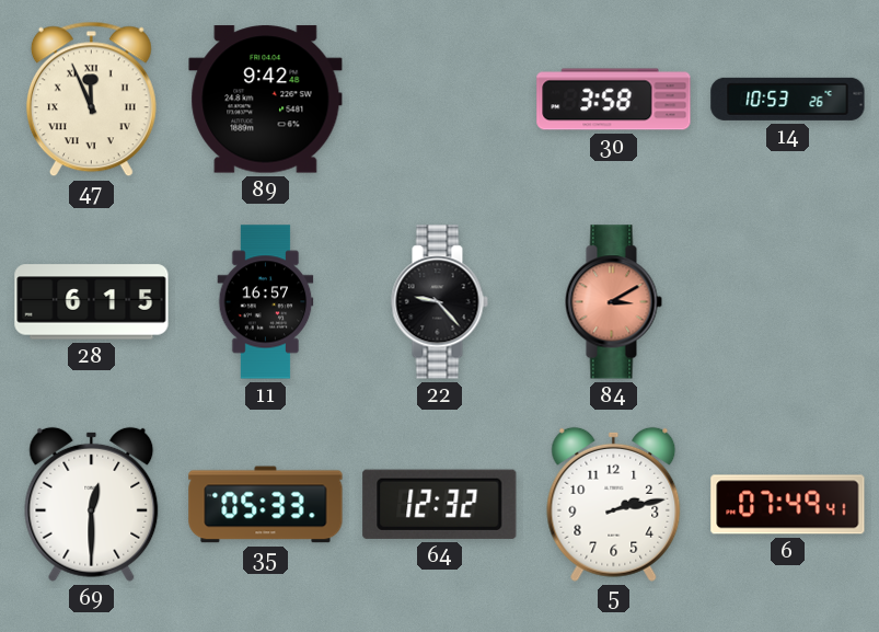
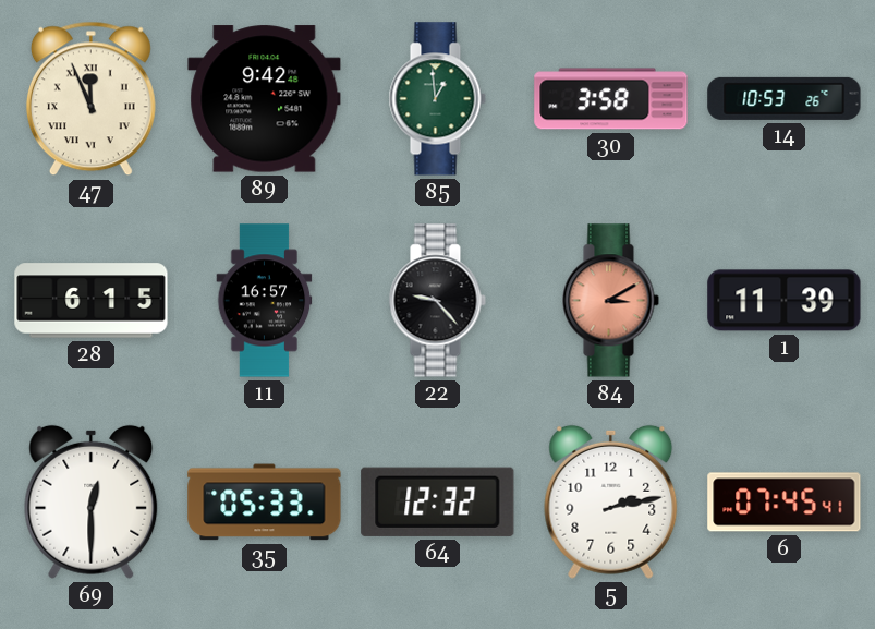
85: none -> 12:59
1: none -> 11:39
6: 07:49 -> 07:45
